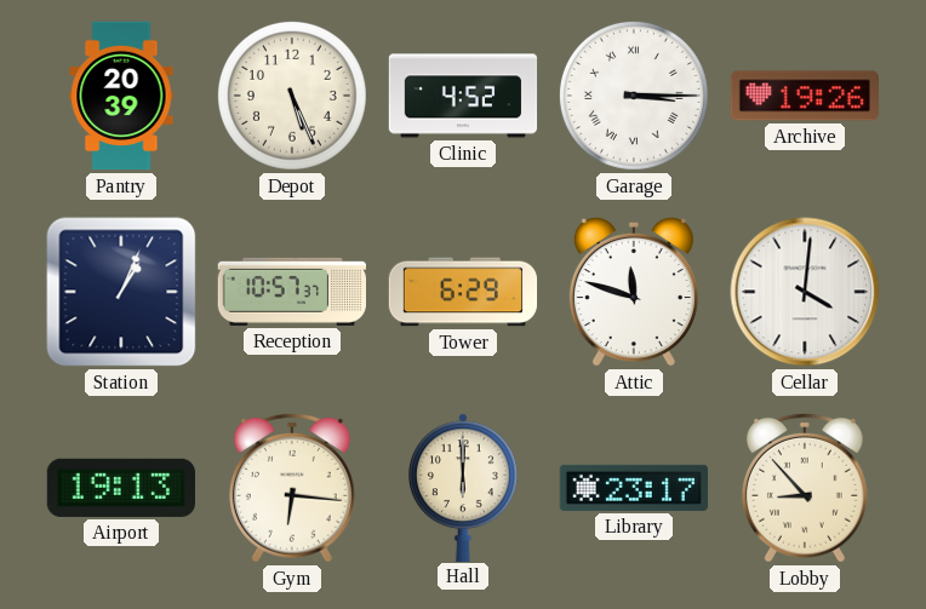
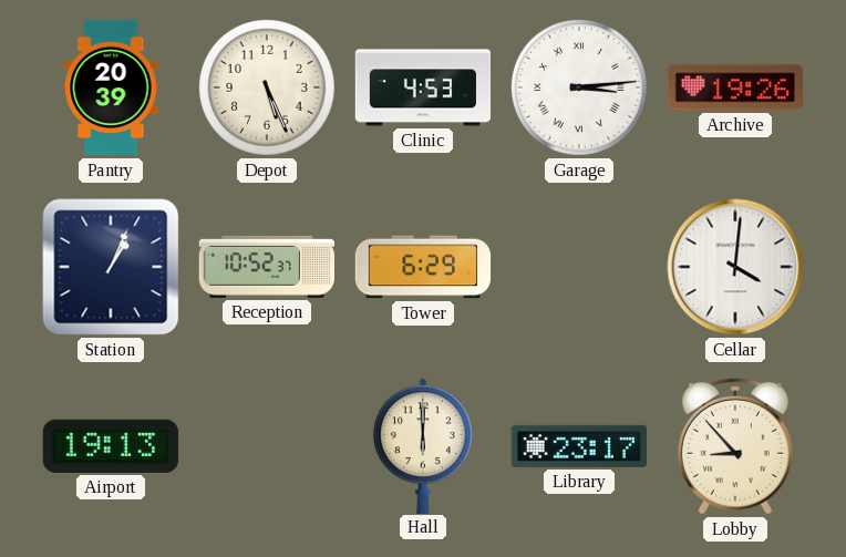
Clinic: 4:52 -> 4:53
Garage: 3:15 -> 3:14
Reception: 10:57 -> 10:52
Attic: 11:48 -> none
Gym: 6:16 -> none
